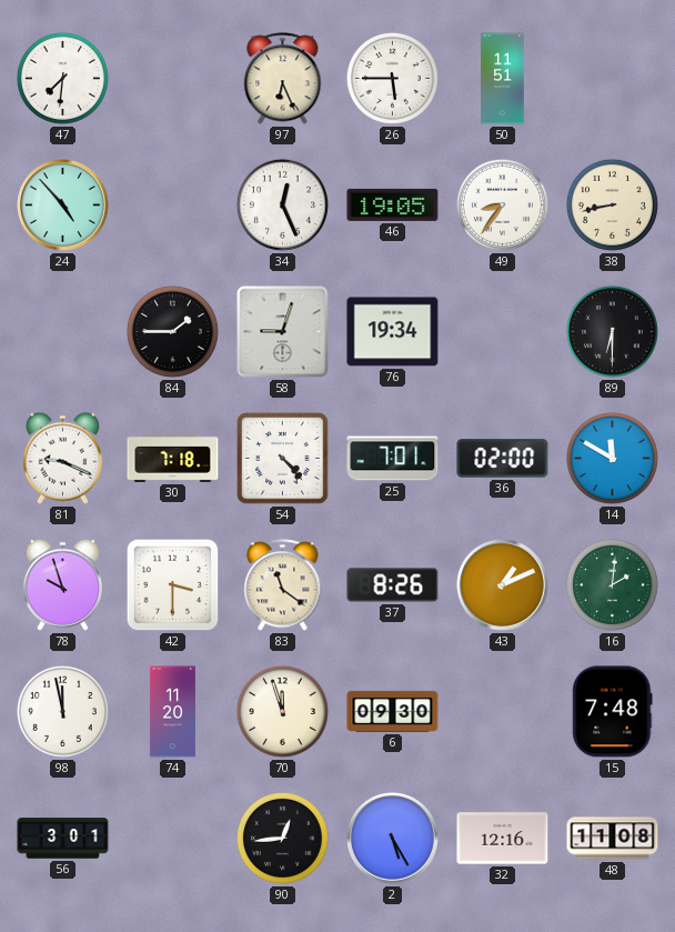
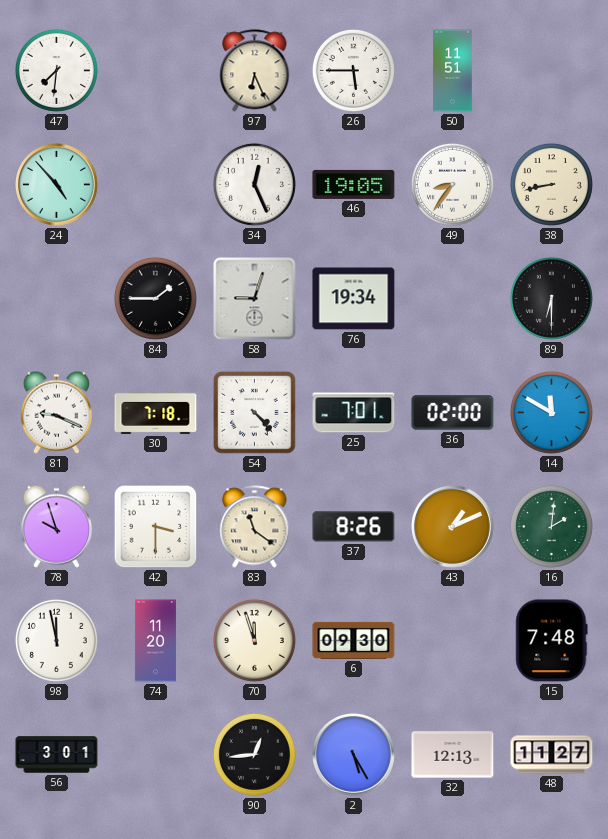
32: 12:16 -> 12:13
48: 11:08 -> 11:27
